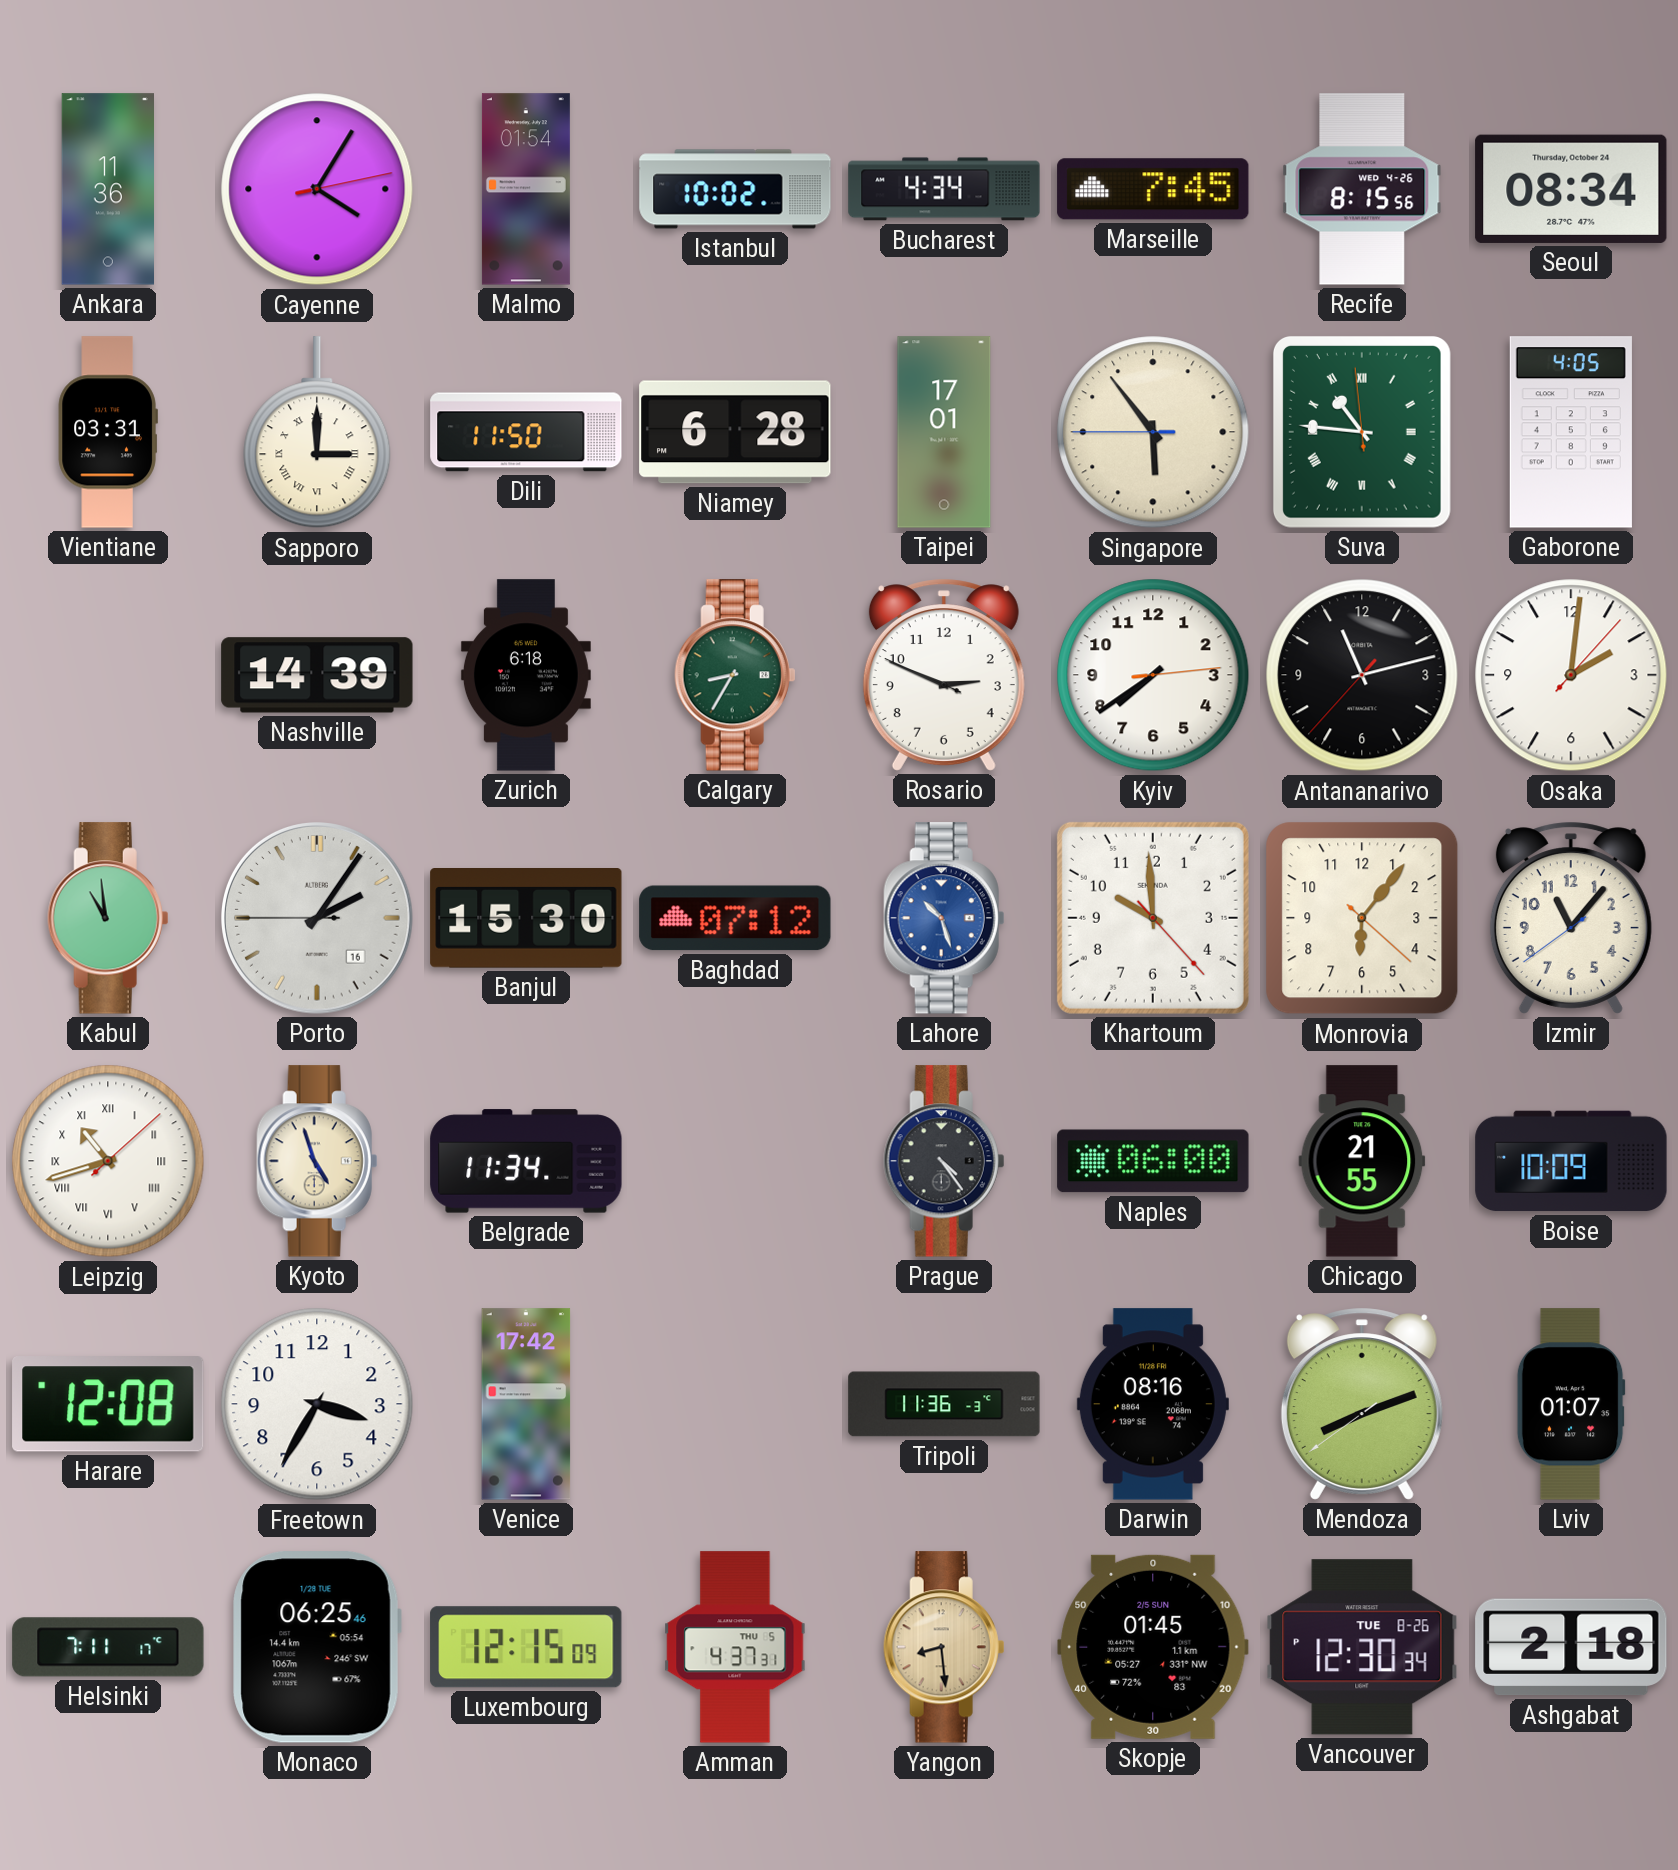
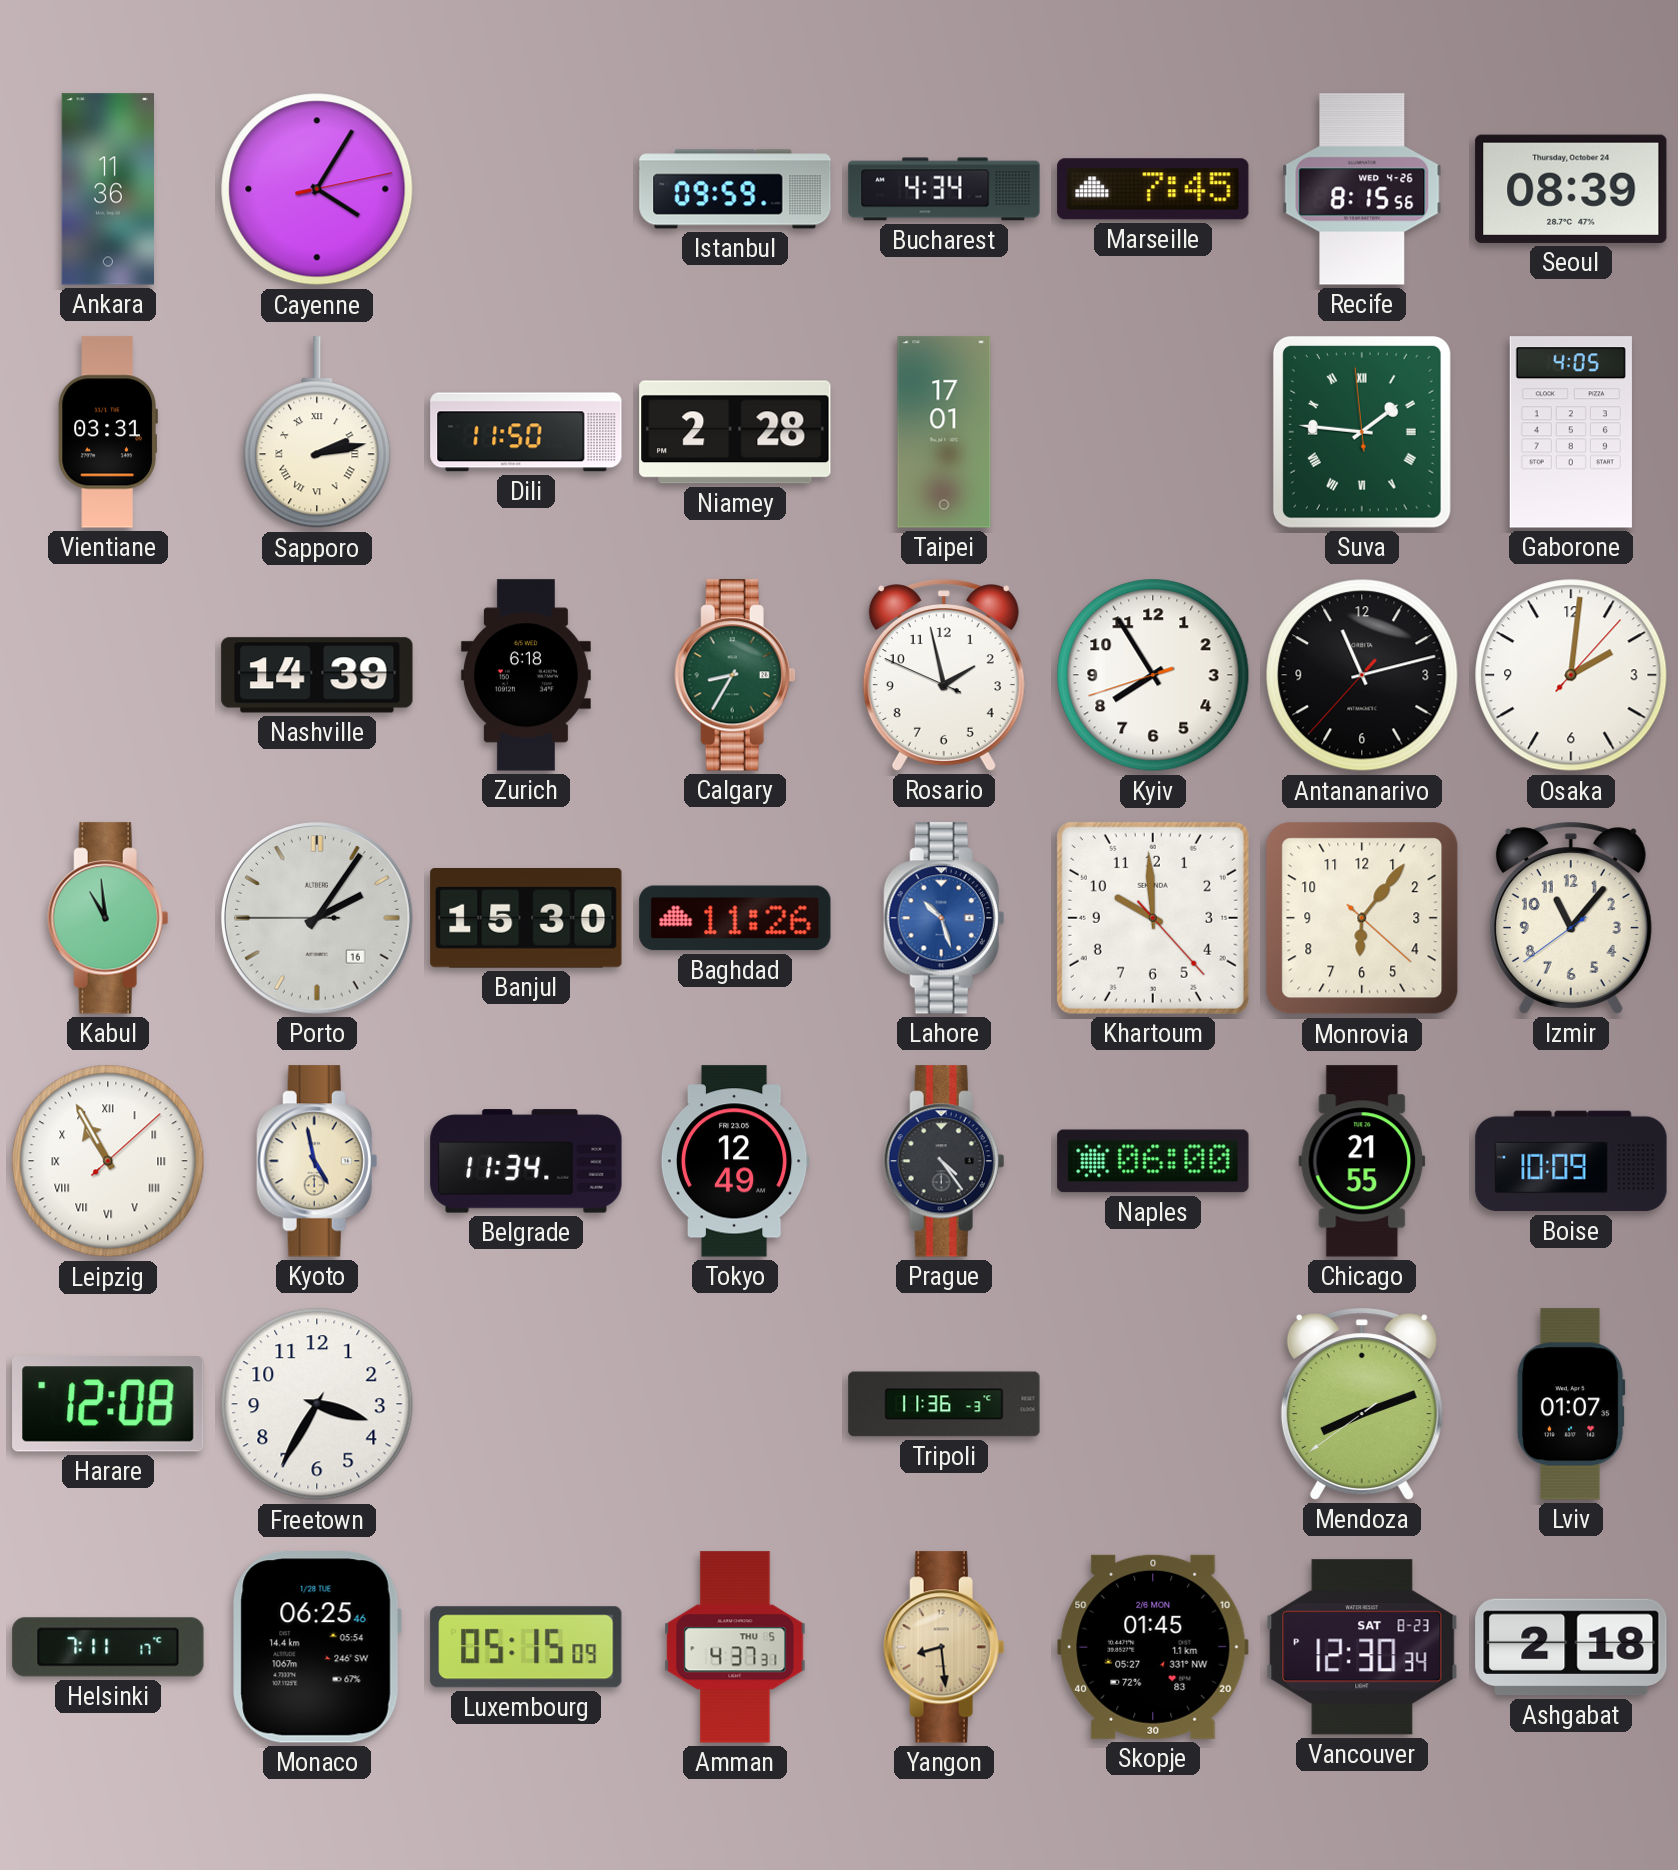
Malmo: 01:54 -> none
Istanbul: 10:02 -> 09:59
Seoul: 08:34 -> 08:39
Sapporo: 3:00 -> 2:13
Niamey: 6:28 -> 2:28
Singapore: 5:53 -> none
Suva: 10:45 -> 1:45
Rosario: 2:48 -> 1:57
Kyiv: 7:39 -> 7:54
Baghdad: 07:12 -> 11:26
Leipzig: 10:42 -> 10:55
Kyoto: 4:57 -> 4:58
Tokyo: none -> 12:49
Venice: 17:42 -> none
Darwin: 08:16 -> none
Luxembourg: 12:15 -> 05:15
Skopje date: 2/5 SUN -> 2/6 MON
Vancouver date: TUE 8-26 -> SAT 8-23
